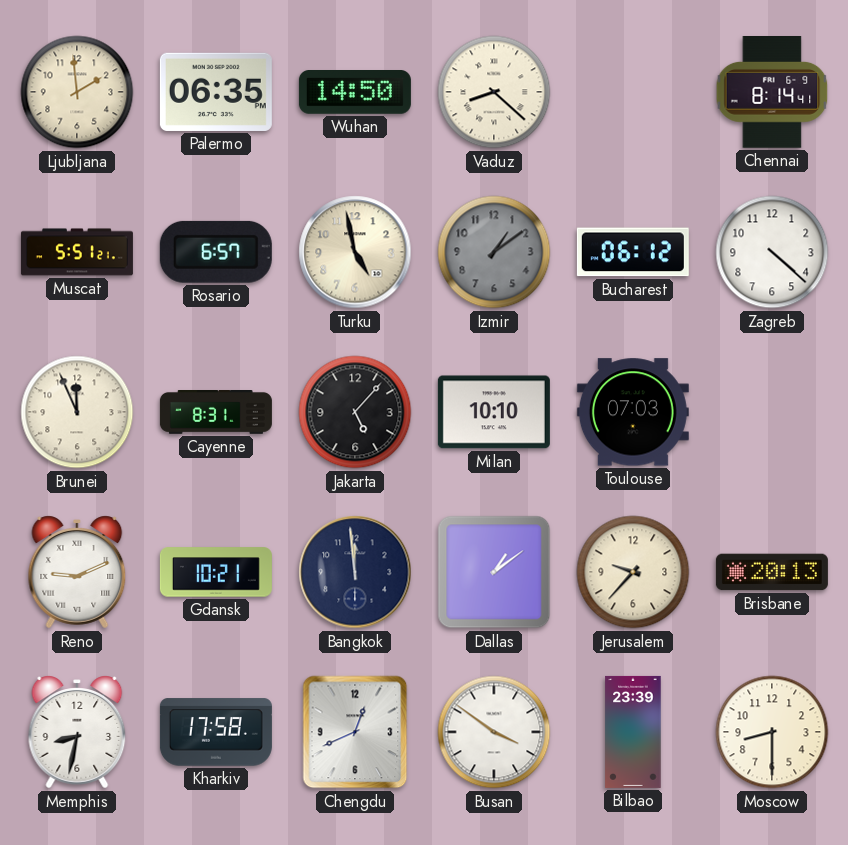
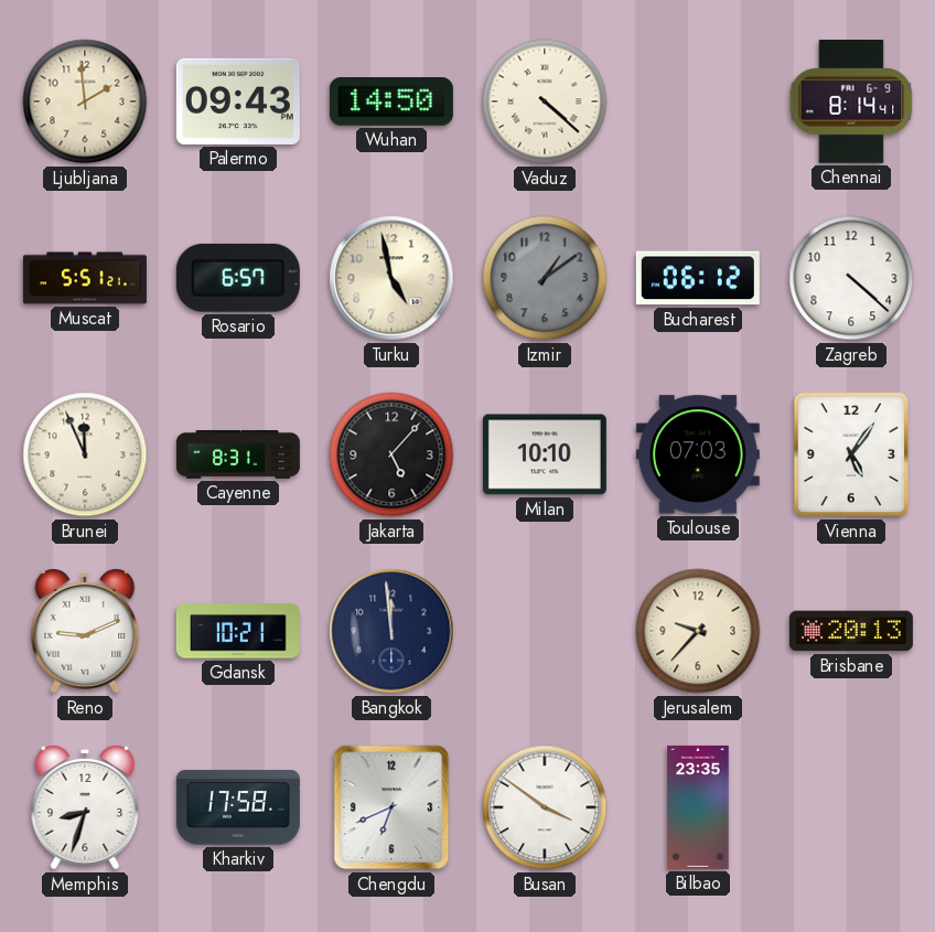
Palermo: 06:35 -> 09:43
Vaduz: 8:22 -> 4:22
Vienna: none -> 5:06
Dallas: 1:09 -> none
Memphis: 8:32 -> 8:33
Chengdu: 12:41 -> 6:41
Bilbao: 23:39 -> 23:35
Moscow: 8:30 -> none
